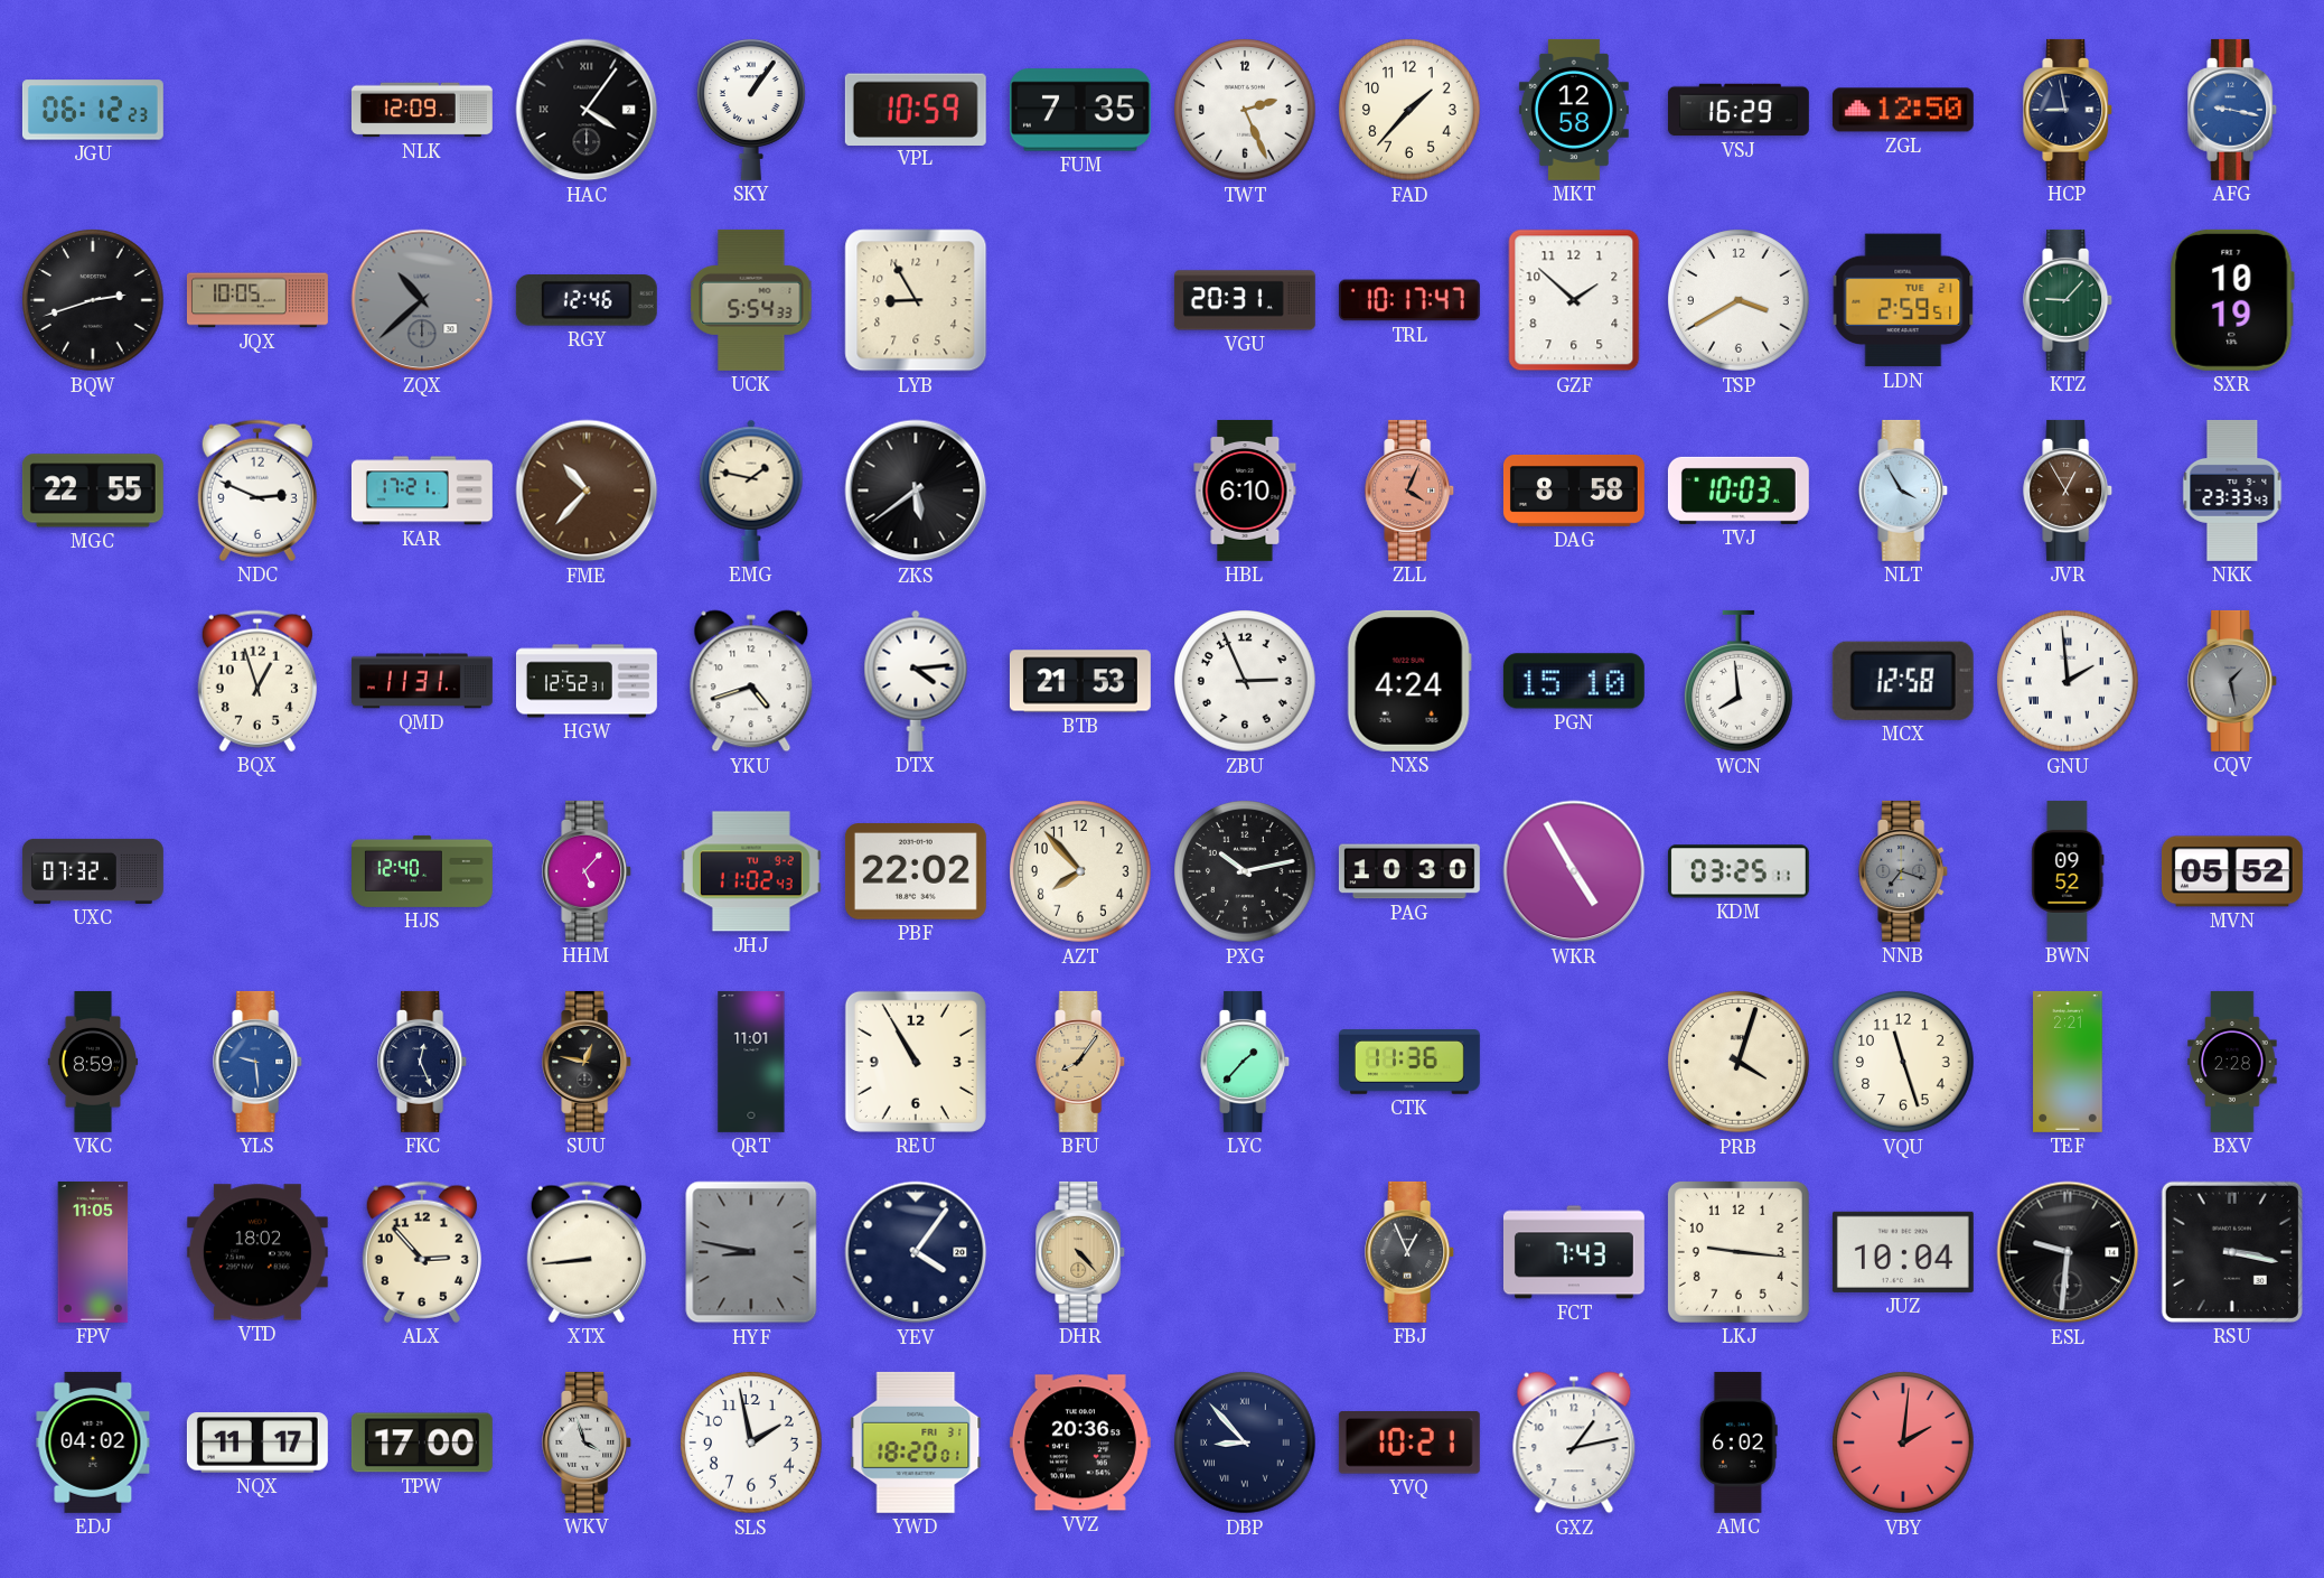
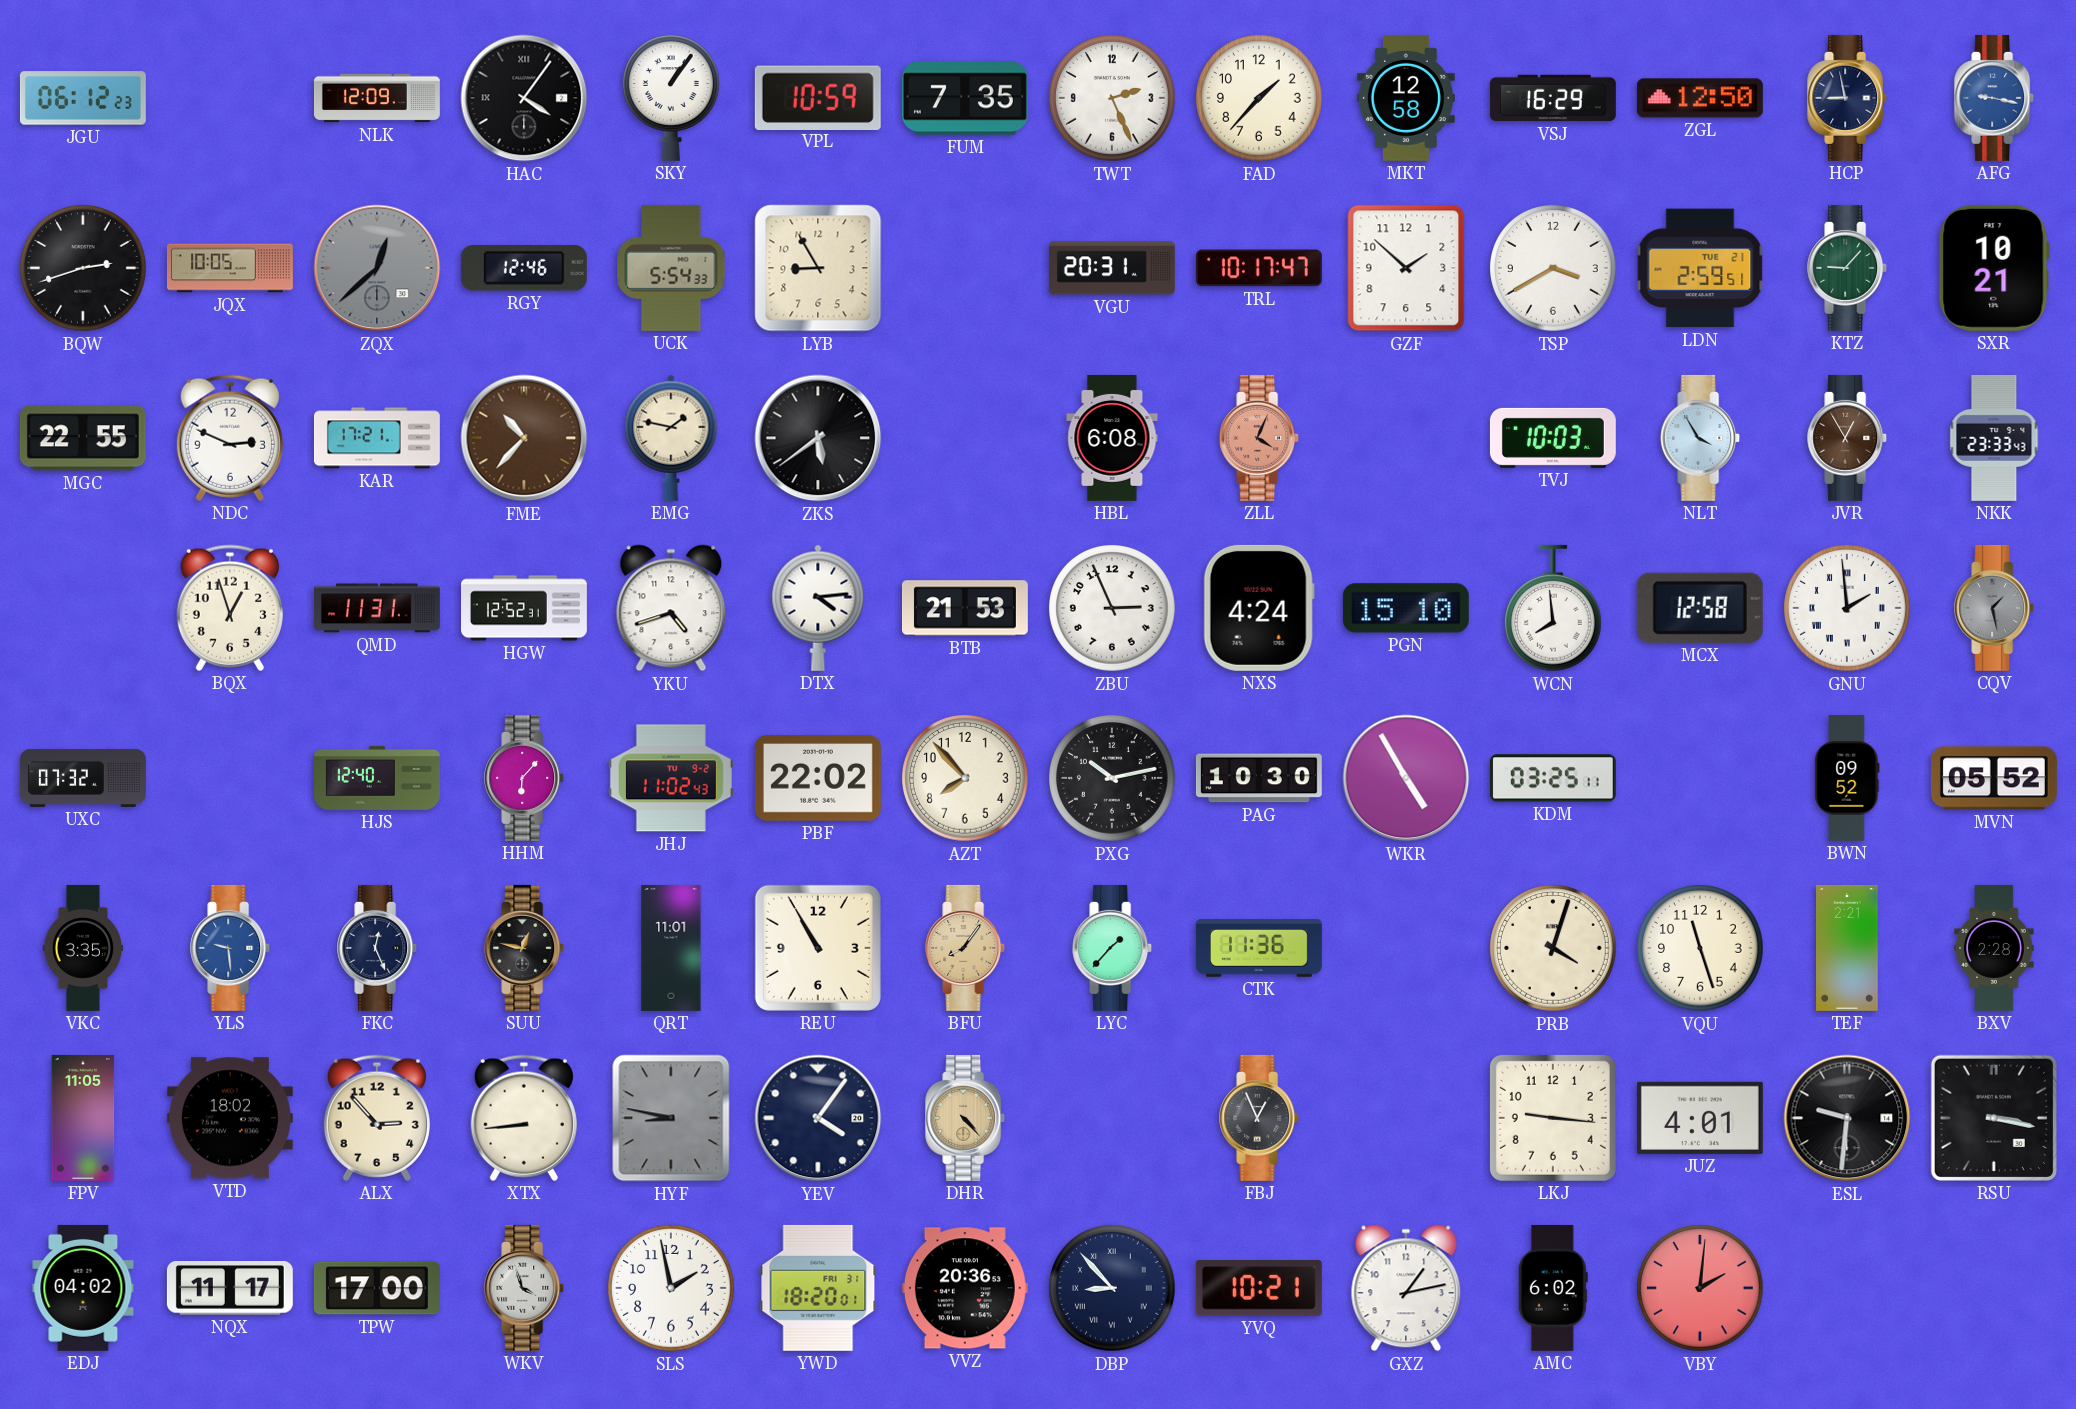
ZQX: 10:38 -> 12:38
SXR: 10:19 -> 10:21
HBL: 6:10 -> 6:08
DAG: 8:58 -> none
HHM: 5:07 -> 6:07
NNB: 7:18 -> none
VKC: 8:59 -> 3:35
FCT: 7:43 -> none
JUZ: 10:04 -> 4:01
